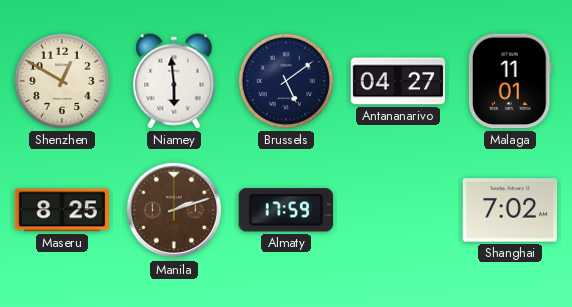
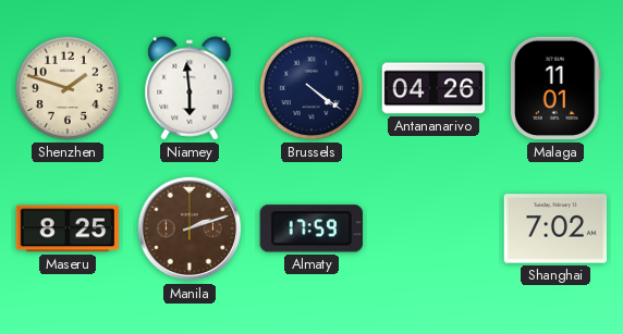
Shenzhen: 12:50 -> 1:48
Brussels: 5:09 -> 4:21
Antananarivo: 04:27 -> 04:26
